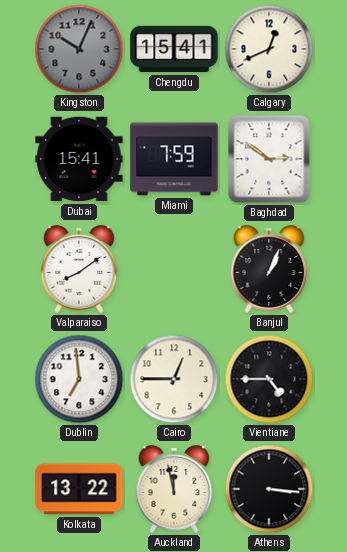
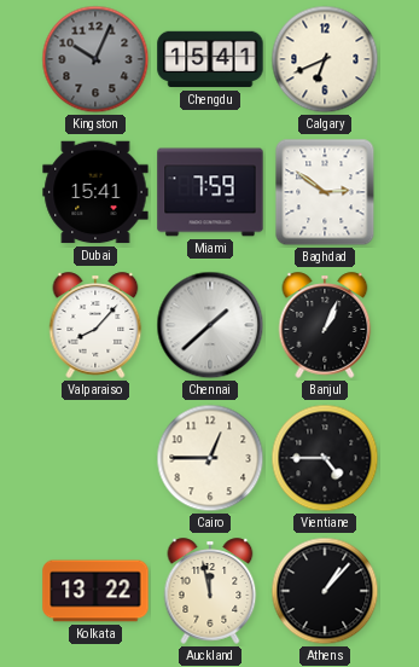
Calgary: 12:41 -> 6:41
Valparaiso: 8:09 -> 8:07
Chennai: none -> 1:38
Dublin: 6:59 -> none
Athens: 3:16 -> 1:07
